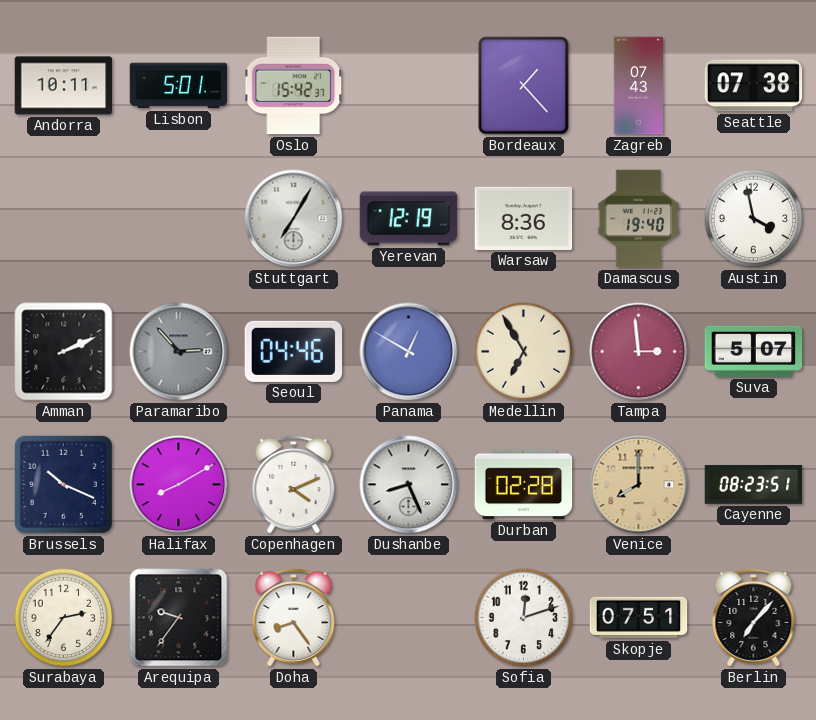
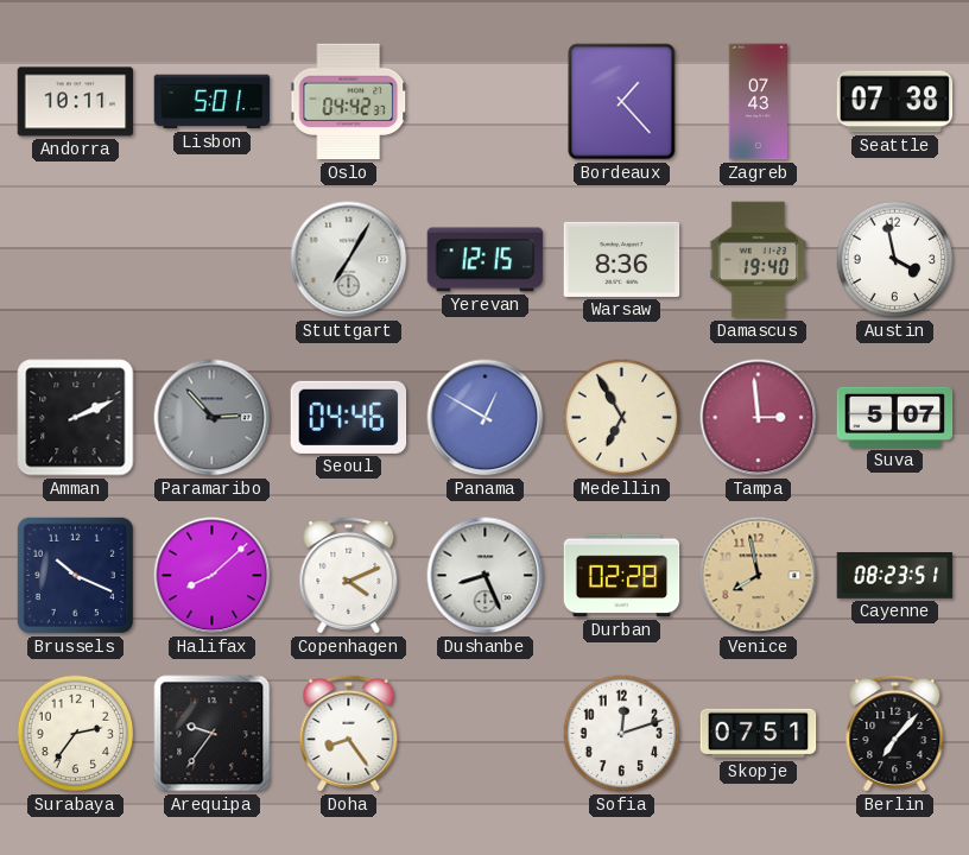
Oslo: 15:42 -> 04:42
Yerevan: 12:19 -> 12:15
Halifax: 8:10 -> 8:08
Venice: 8:00 -> 7:58
